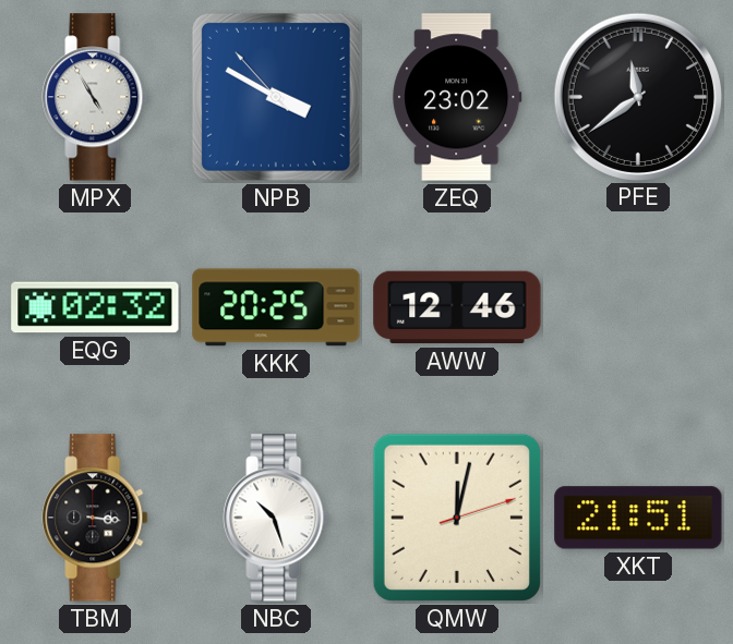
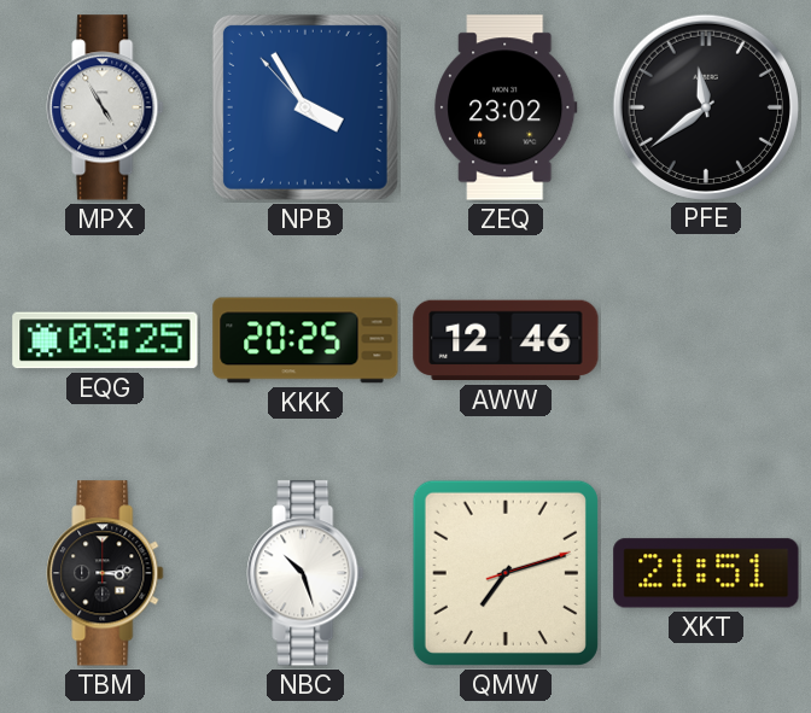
NPB: 3:49 -> 3:54
EQG: 02:32 -> 03:25
TBM: 3:16 -> 3:14
QMW: 12:02 -> 7:12
